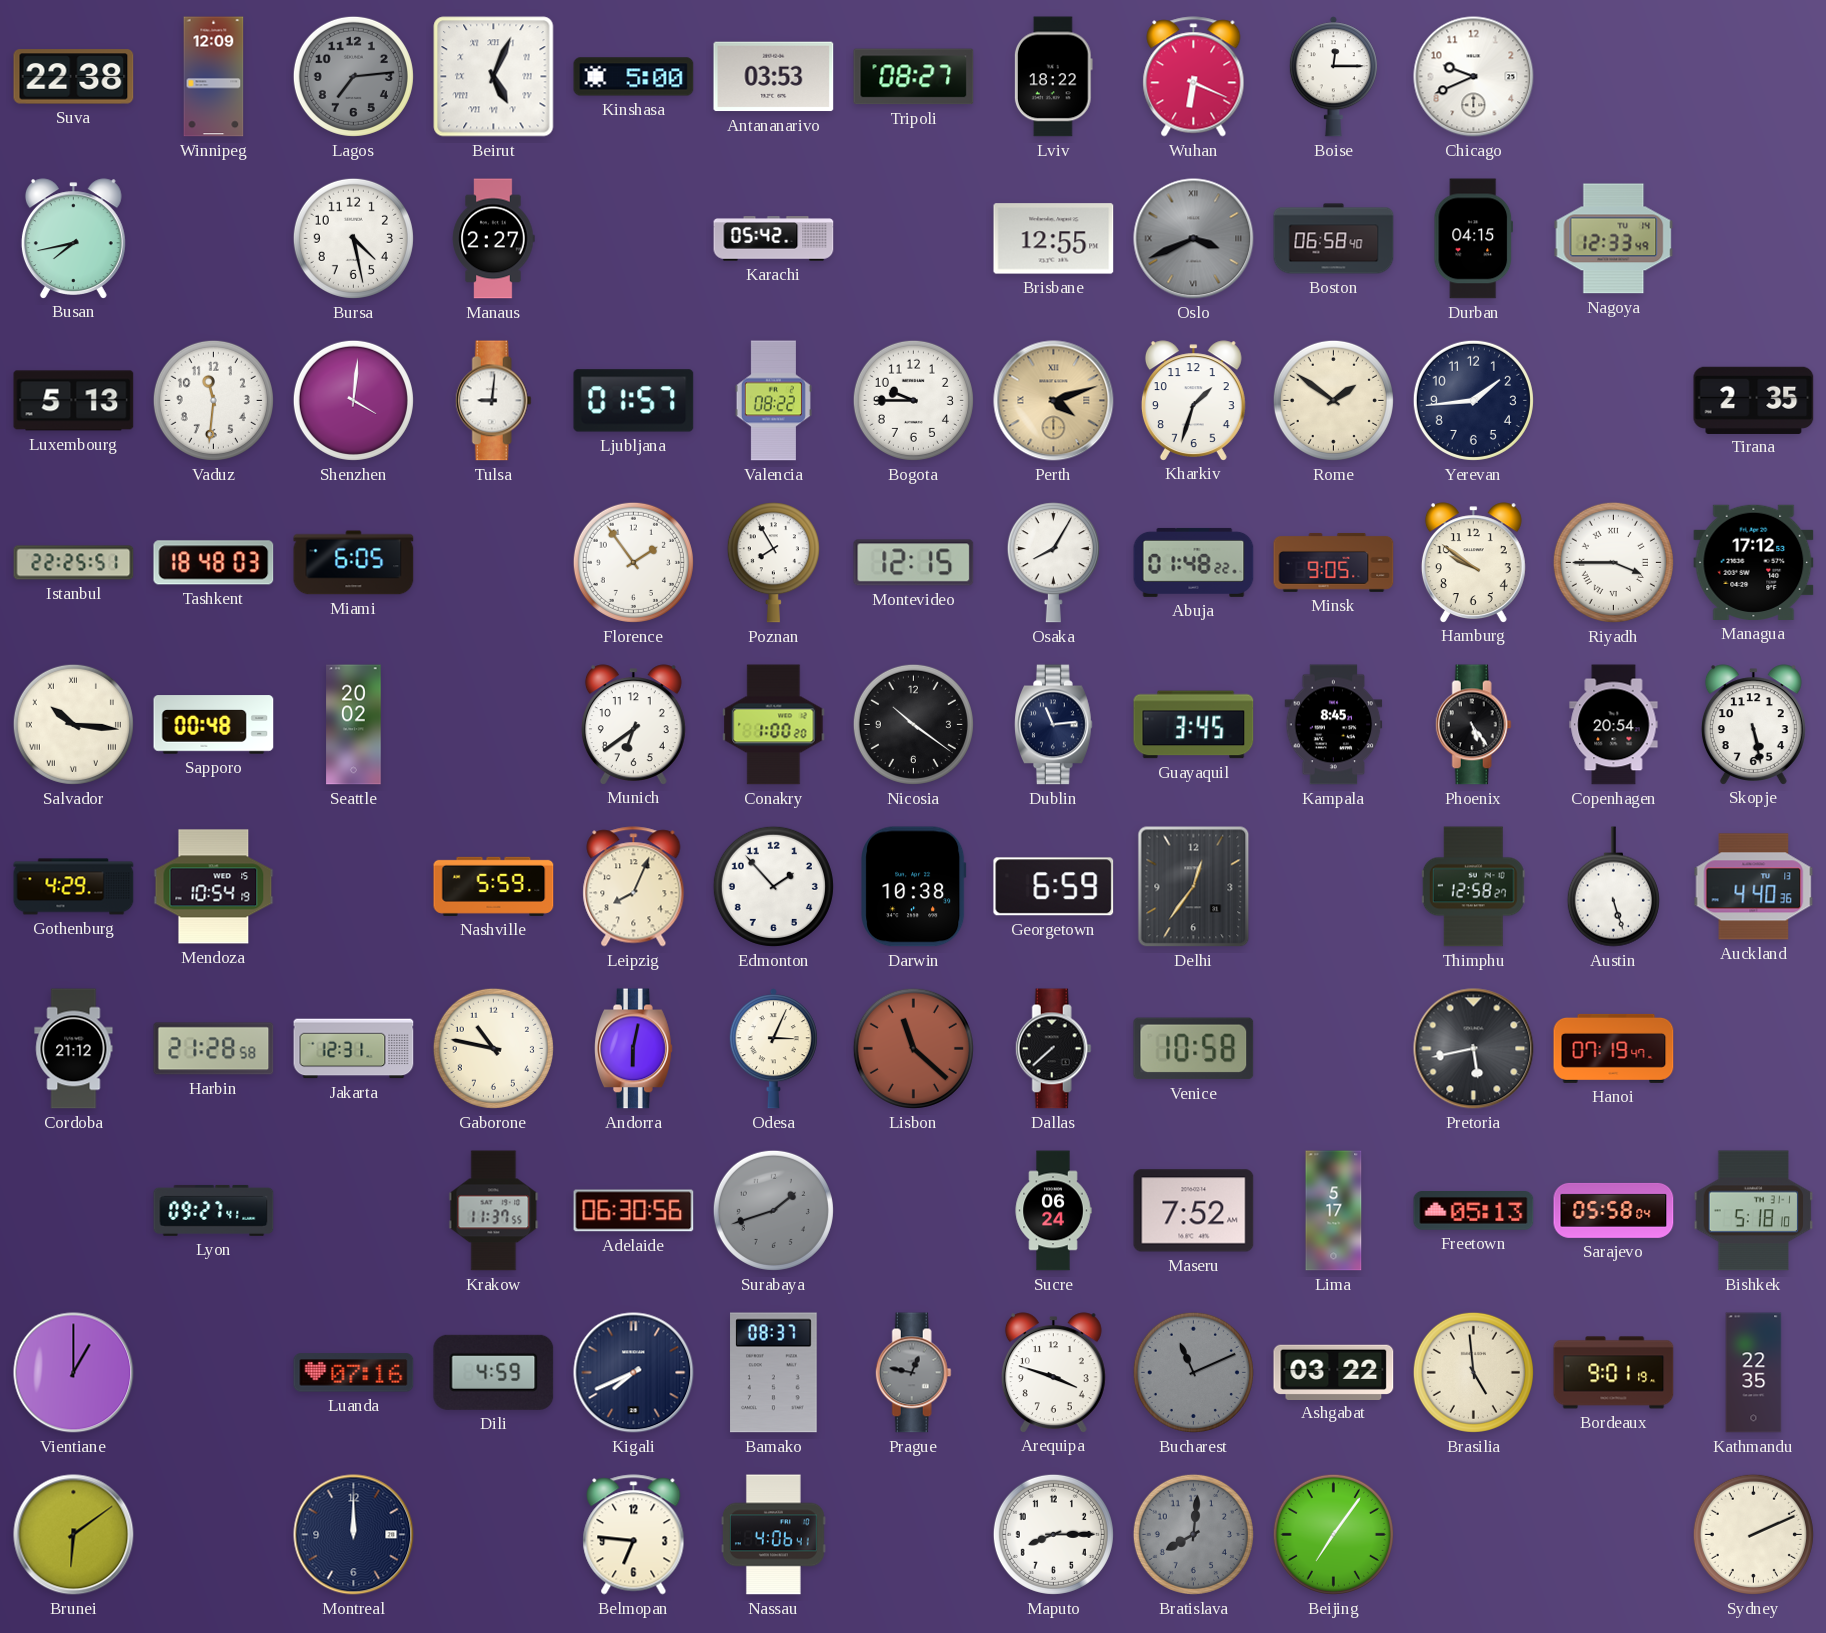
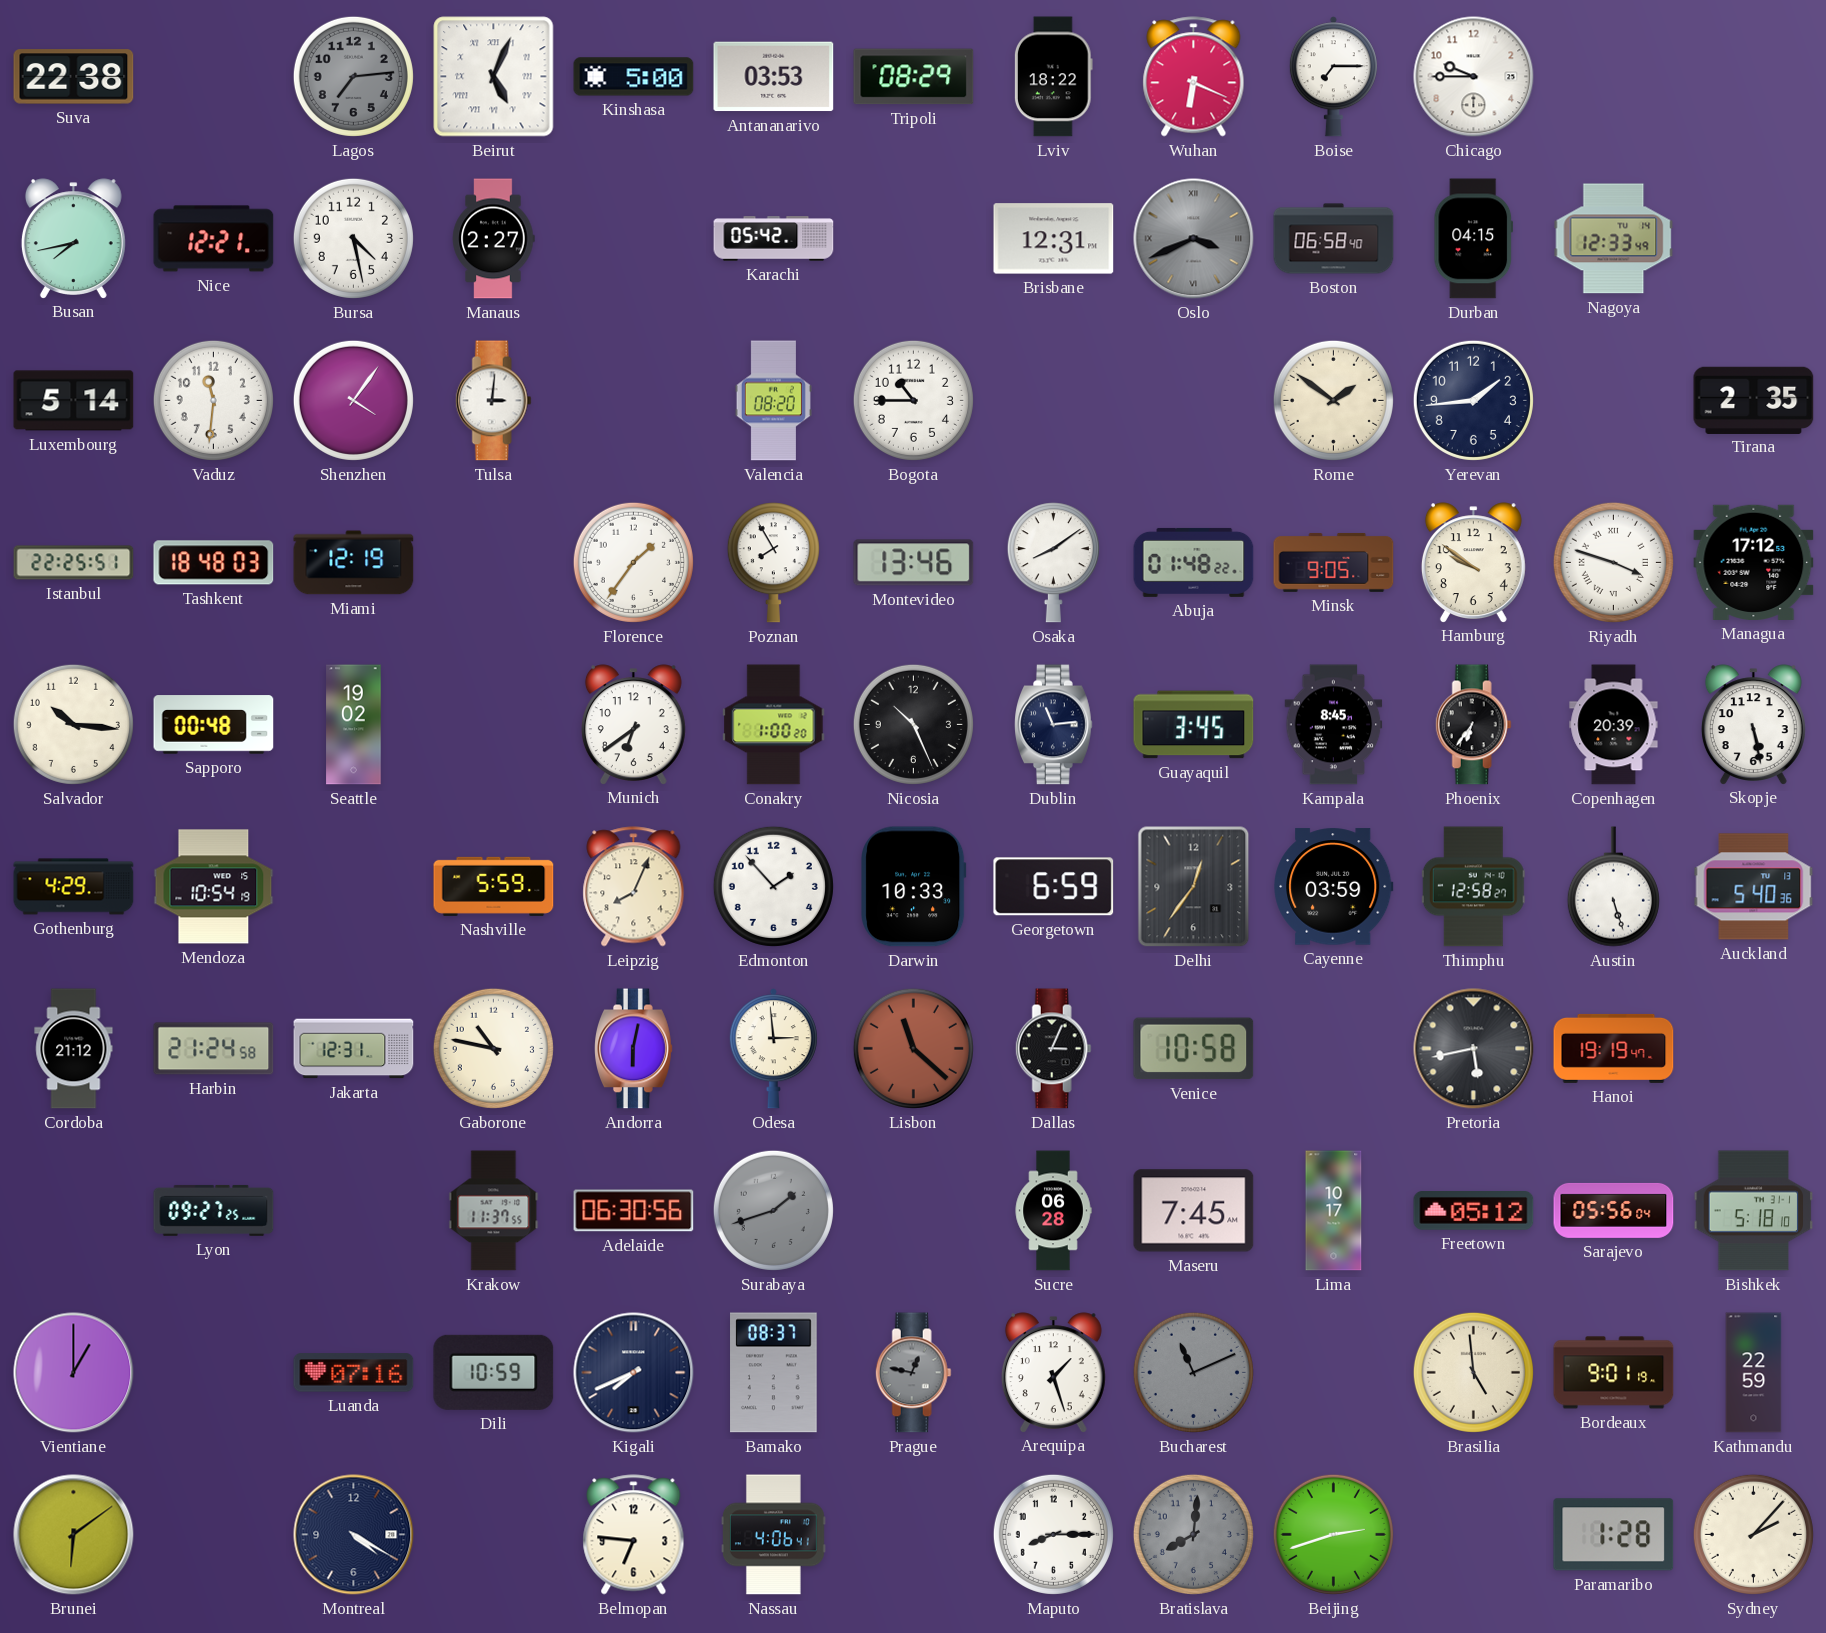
Winnipeg: 12:09 -> none
Tripoli: 08:27 -> 08:29
Boise: 12:15 -> 7:15
Chicago: 9:41 -> 9:45
Nice: none -> 12:21
Brisbane: 12:55 -> 12:31
Luxembourg: 5:13 -> 5:14
Shenzhen: 4:01 -> 4:06
Tulsa: 9:01 -> 3:01
Ljubljana: 01:57 -> none
Valencia: 08:22 -> 08:20
Bogota: 9:45 -> 10:45
Perth: 4:12 -> none
Kharkiv: 1:33 -> none
Miami: 6:05 -> 12:19
Florence: 1:54 -> 1:36
Montevideo: 12:15 -> 13:46
Osaka: 8:05 -> 8:09
Riyadh: 3:45 -> 3:48
Salvador numerals: Roman -> Arabic
Seattle: 20:02 -> 19:02
Nicosia: 10:21 -> 10:26
Phoenix: 5:24 -> 6:36
Copenhagen: 20:54 -> 20:39
Darwin: 10:38 -> 10:33
Cayenne: none -> 03:59
Auckland: 4:40 -> 5:40
Harbin: 21:28 -> 21:24
Odesa: 3:04 -> 2:59
Dallas: 7:38 -> 3:04
Hanoi: 07:19 -> 19:19
Lyon: 09:27:41 -> 09:27:25
Sucre: 06:24 -> 06:28
Maseru: 7:52 -> 7:45
Lima: 5:17 -> 10:17
Freetown: 05:13 -> 05:12
Sarajevo: 05:58 -> 05:56
Dili: 4:59 -> 10:59
Arequipa: 3:48 -> 1:27
Ashgabat: 03:22 -> none
Kathmandu: 22:35 -> 22:59
Montreal: 12:00 -> 4:20
Beijing: 7:06 -> 2:42
Paramaribo: none -> 1:28
Sydney: 2:11 -> 2:07
